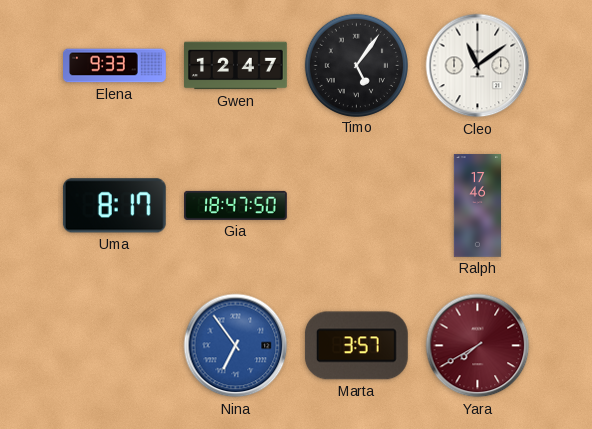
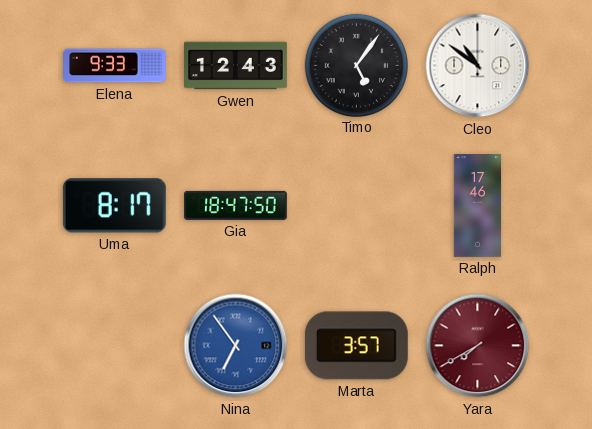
Gwen: 12:47 -> 12:43
Cleo: 11:09 -> 10:51
